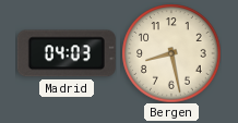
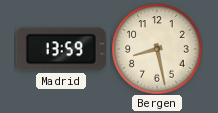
Madrid: 04:03 -> 13:59
